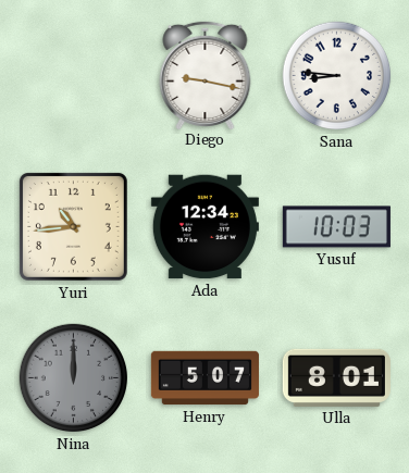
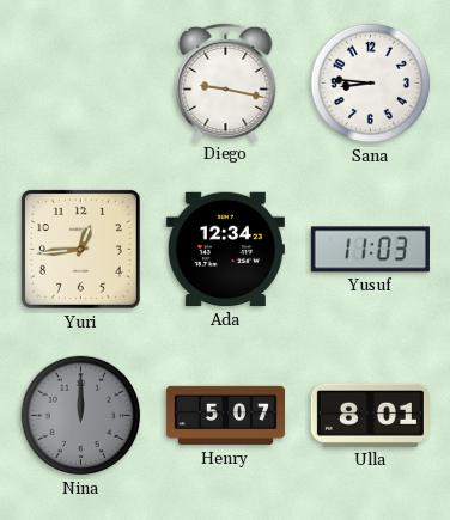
Yuri: 10:44 -> 12:44
Yusuf: 10:03 -> 11:03
